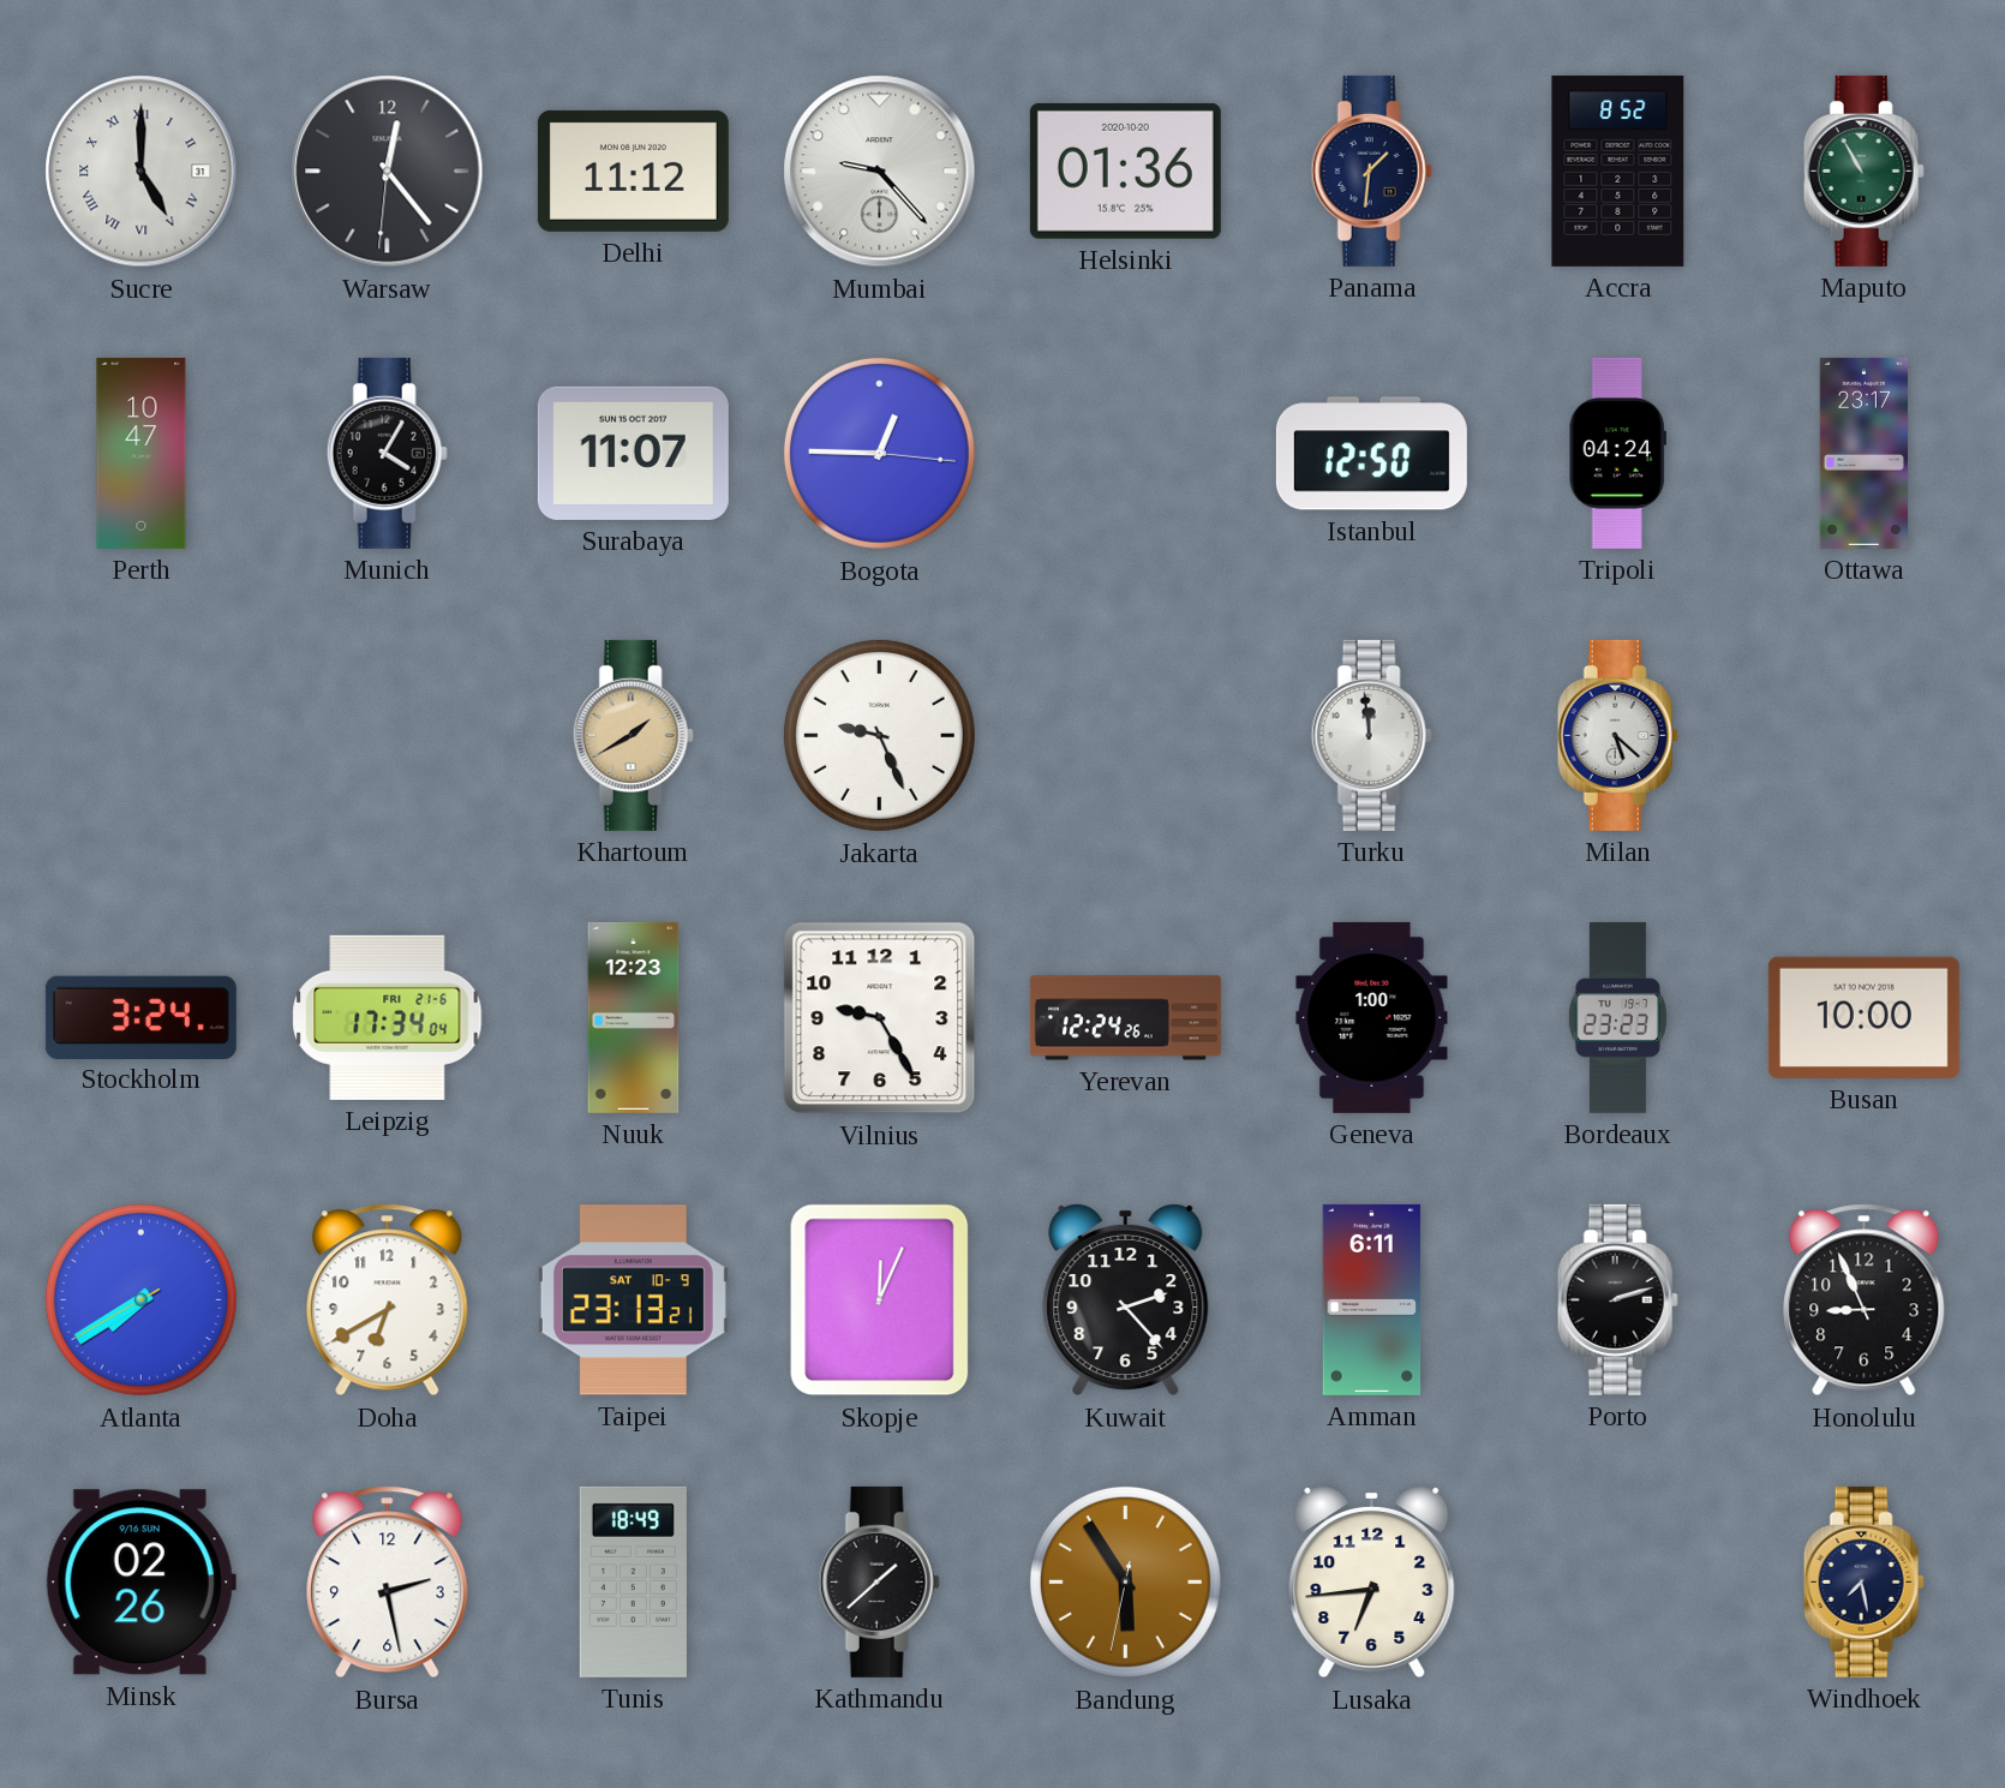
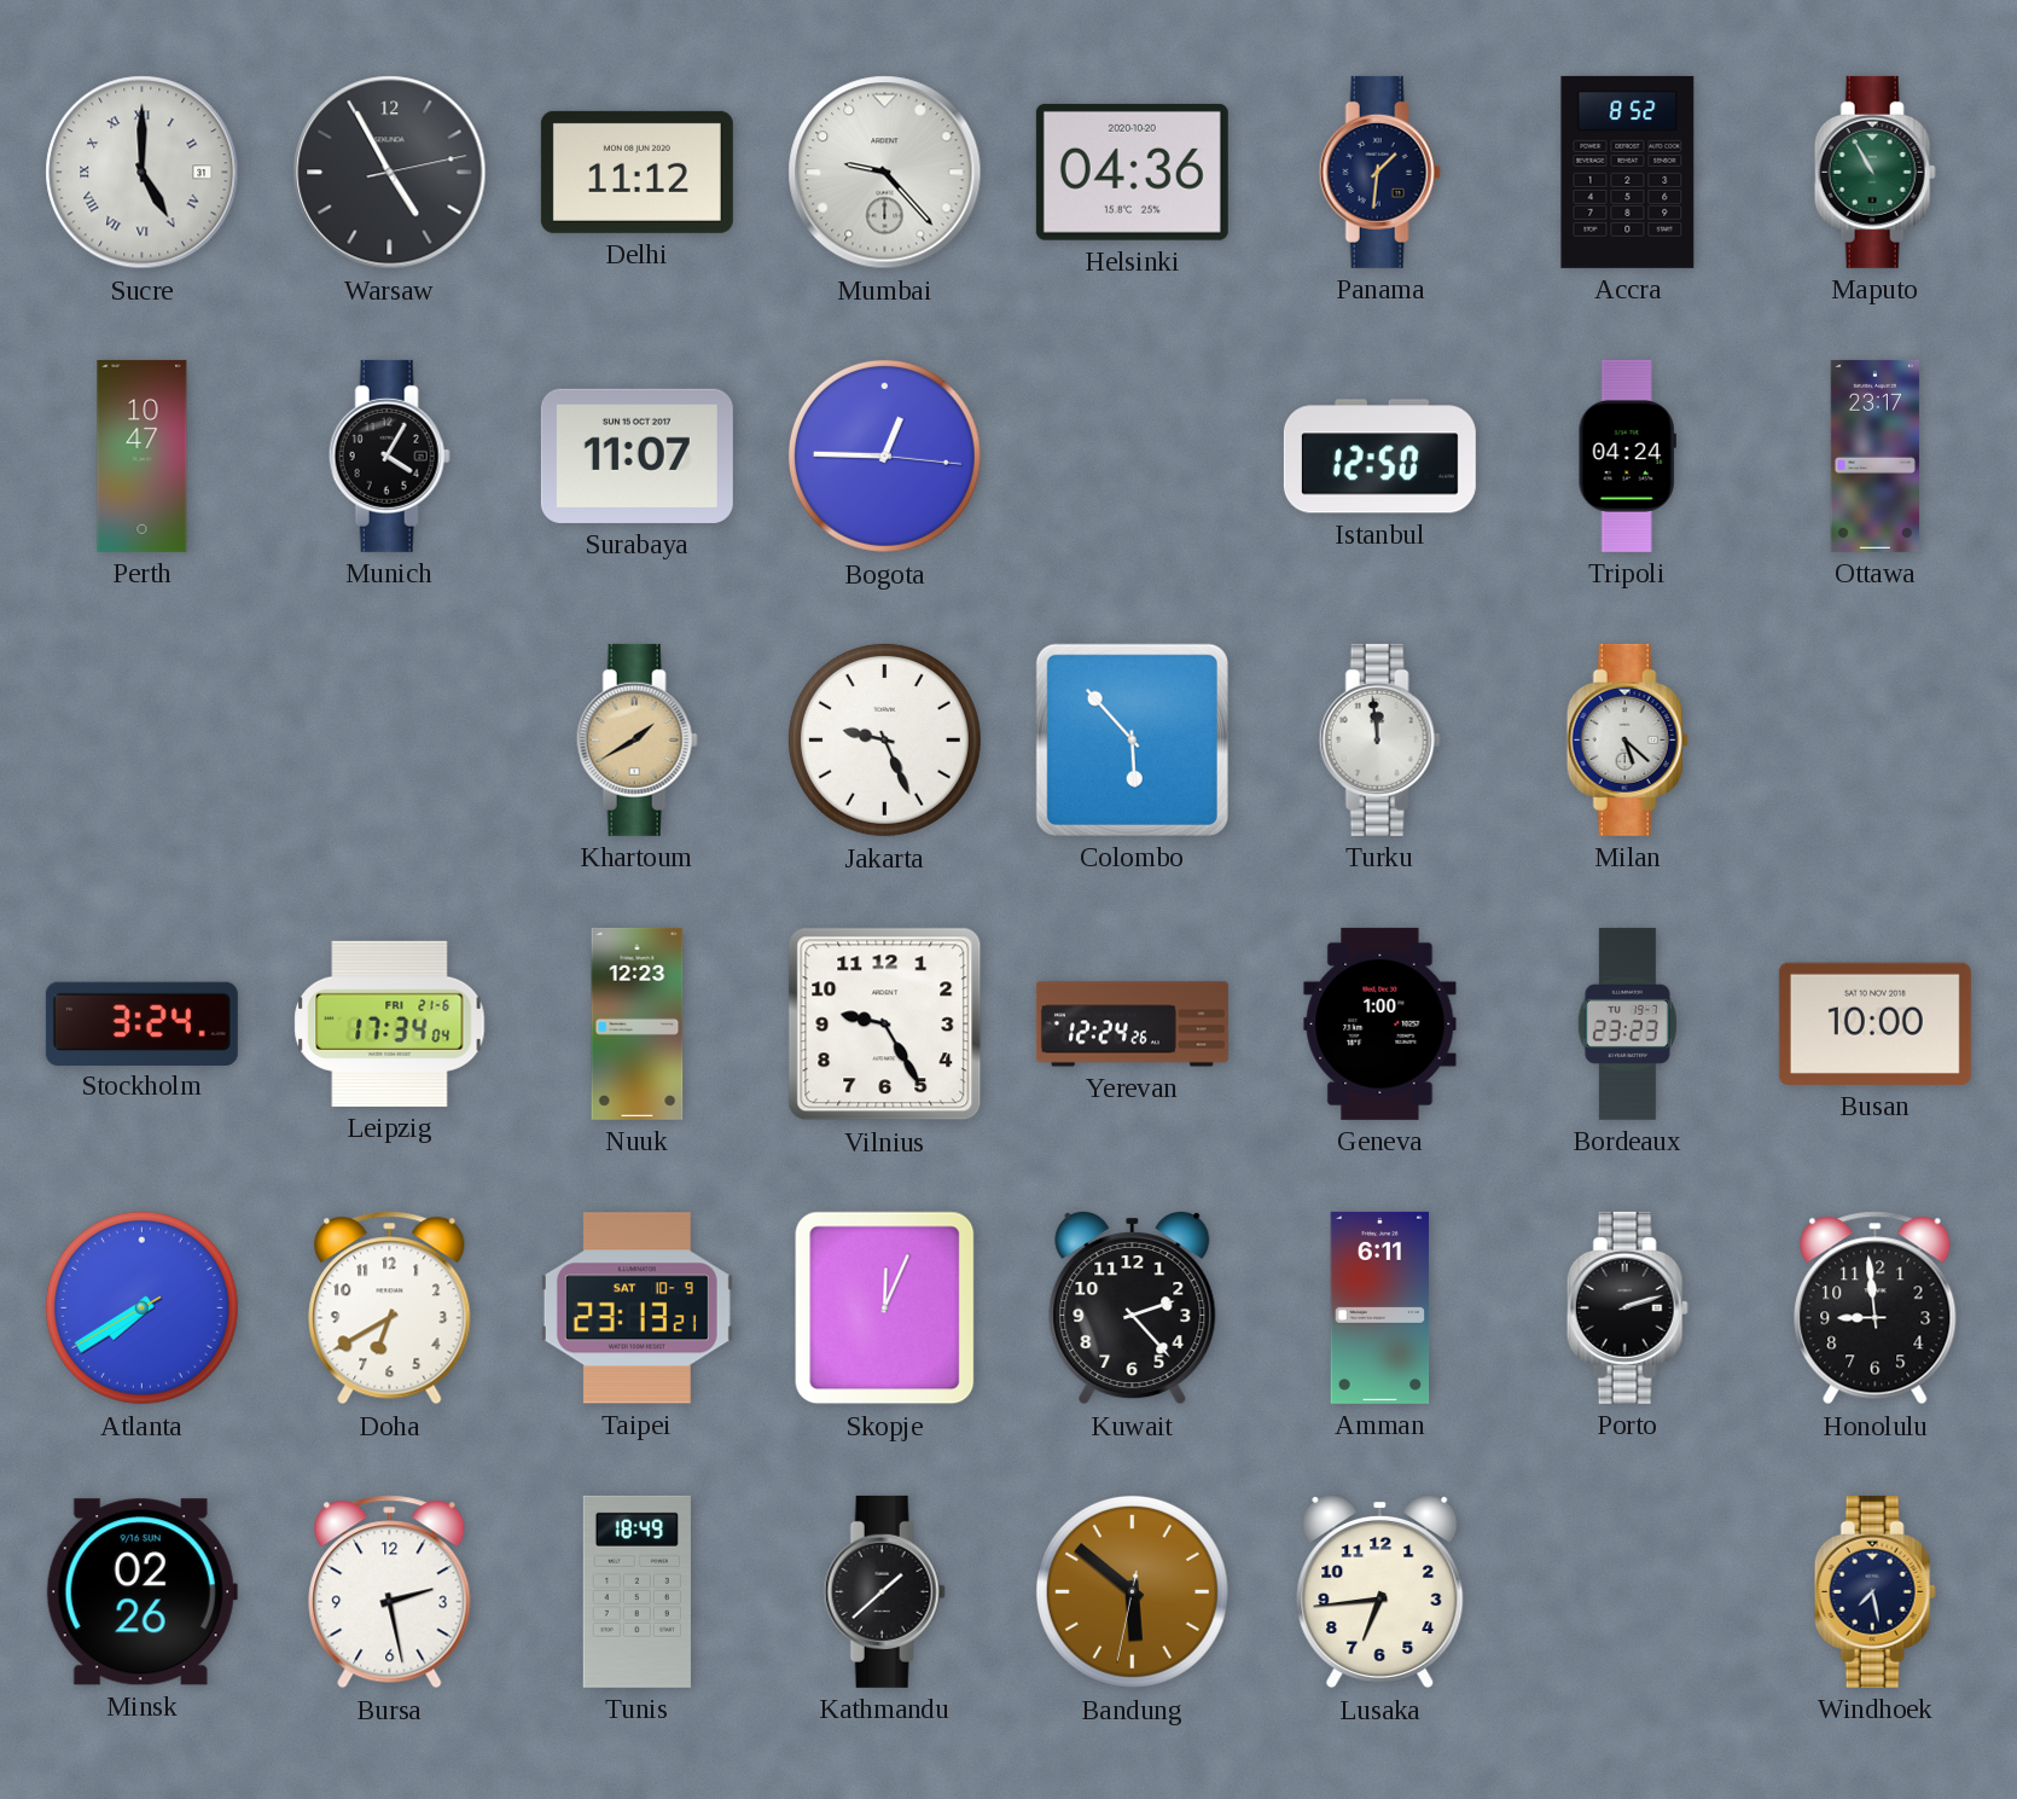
Warsaw: 12:23 -> 4:55
Helsinki: 01:36 -> 04:36
Colombo: none -> 5:53
Honolulu: 8:56 -> 8:59
Bandung: 5:54 -> 5:51
